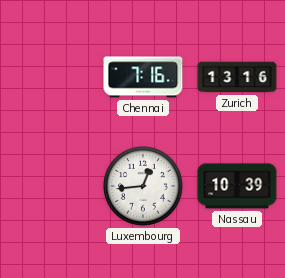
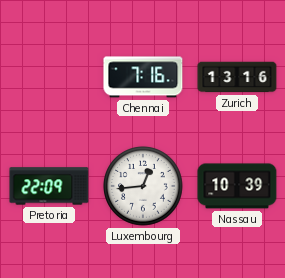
Pretoria: none -> 22:09
